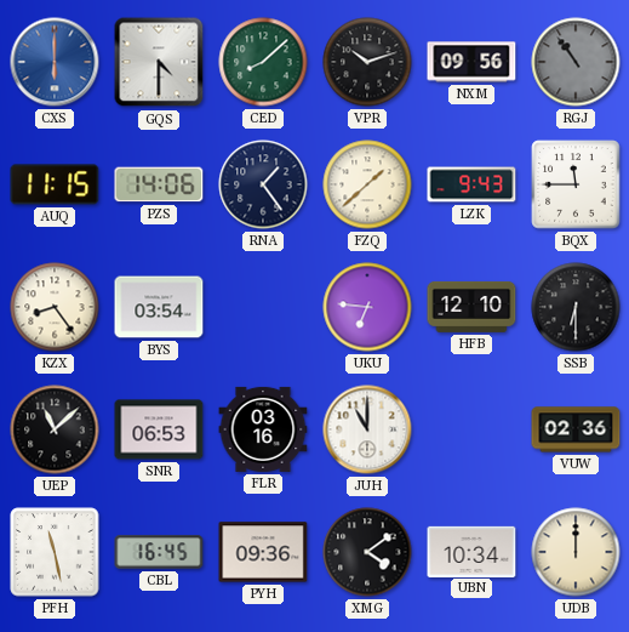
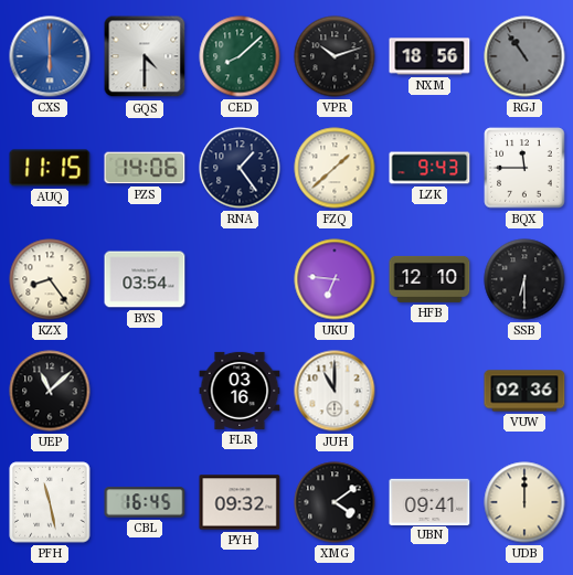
NXM: 09:56 -> 18:56
SNR: 06:53 -> none
PYH: 09:36 -> 09:32
UBN: 10:34 -> 09:41
